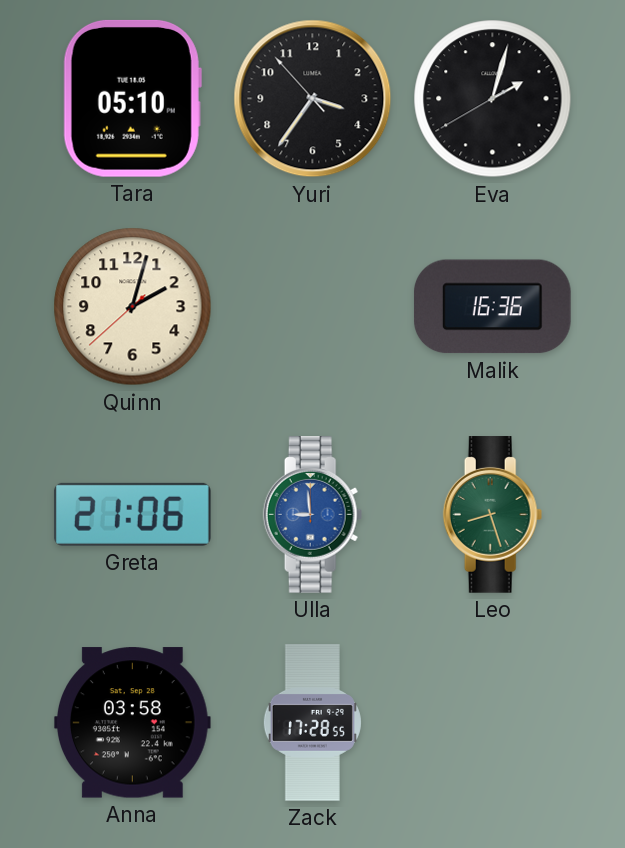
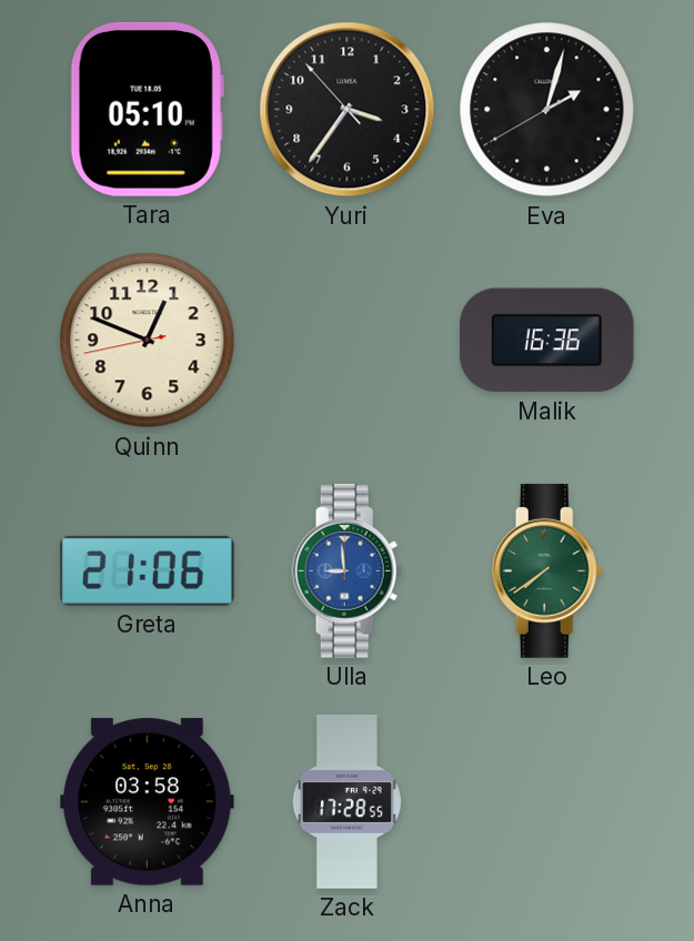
Quinn: 2:02 -> 12:48
Leo: 8:27 -> 7:39
